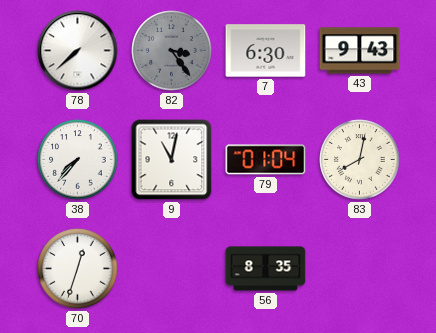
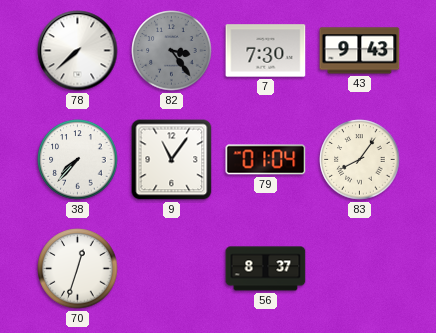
7: 6:30 -> 7:30
9: 11:02 -> 11:06
83: 8:02 -> 8:06
56: 8:35 -> 8:37
